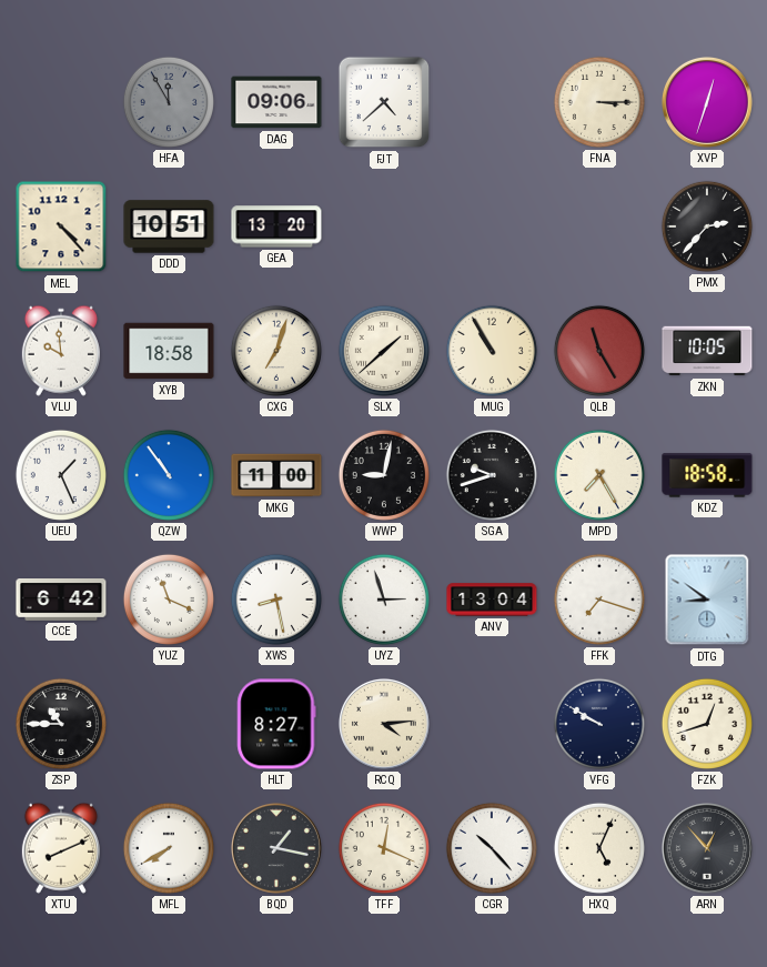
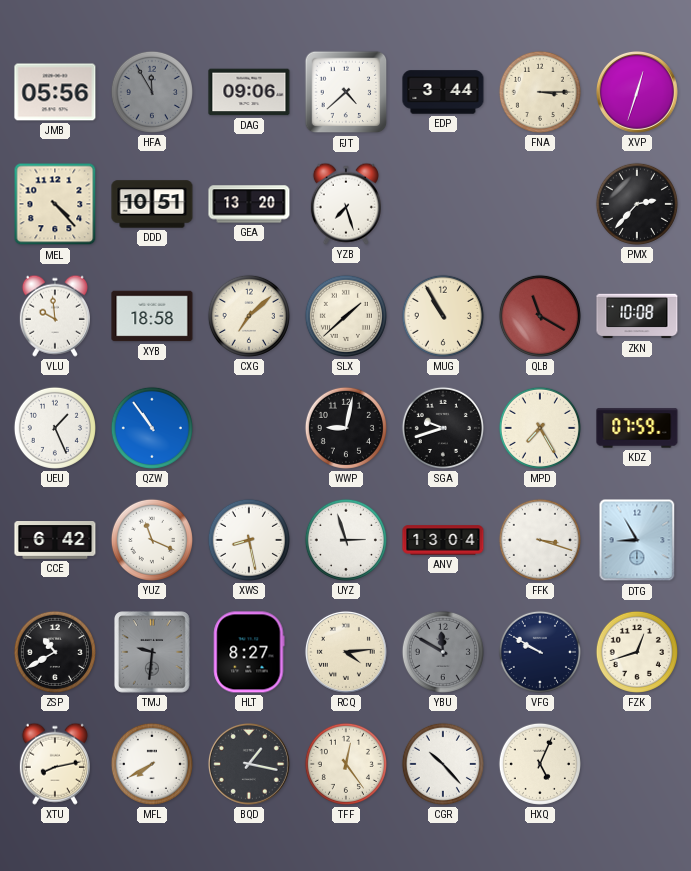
JMB: none -> 05:56
EDP: none -> 3:44
YZB: none -> 7:27
CXG: 7:03 -> 7:08
QLB: 11:25 -> 11:20
ZKN: 10:05 -> 10:08
MKG: 11:00 -> none
KDZ: 18:58 -> 07:59
FFK: 7:18 -> 3:18
DTG: 8:51 -> 8:55
ZSP: 10:45 -> 10:40
TMJ: none -> 9:31
YBU: none -> 11:50
XTU: 8:11 -> 8:13
TFF: 12:19 -> 12:24
ARN: 12:53 -> none
